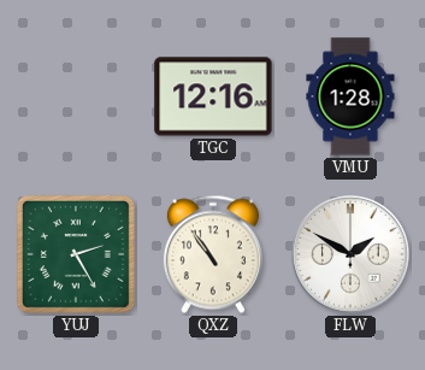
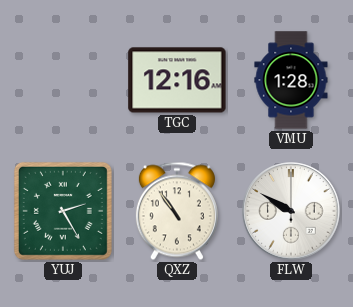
FLW: 1:50 -> 9:50
